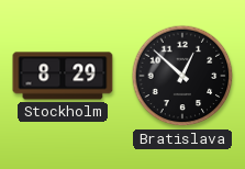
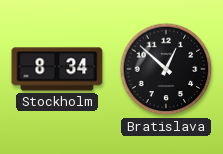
Stockholm: 8:29 -> 8:34
